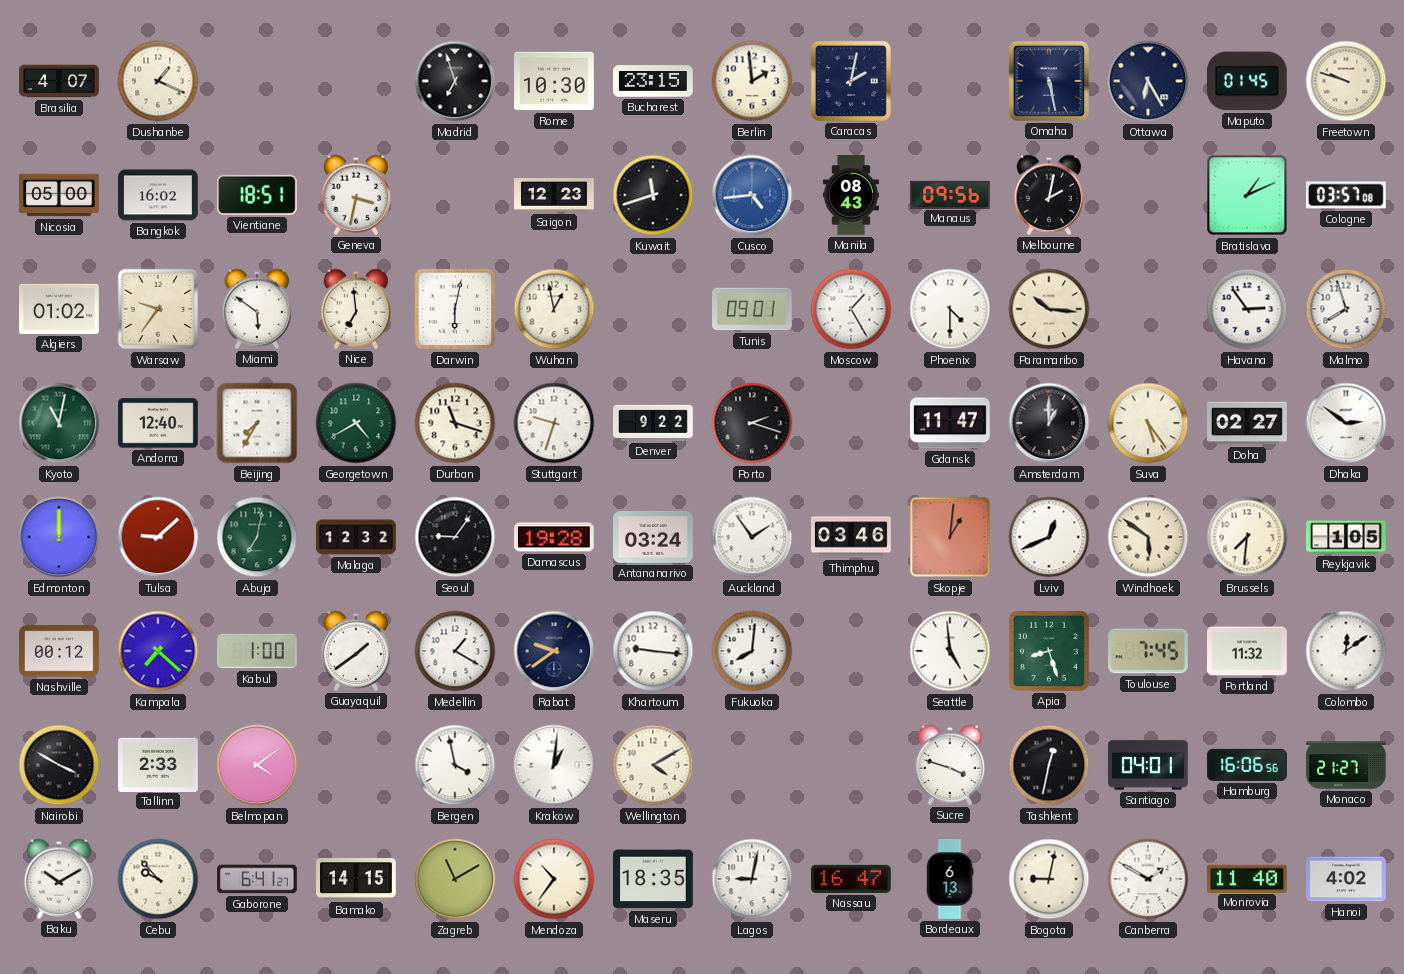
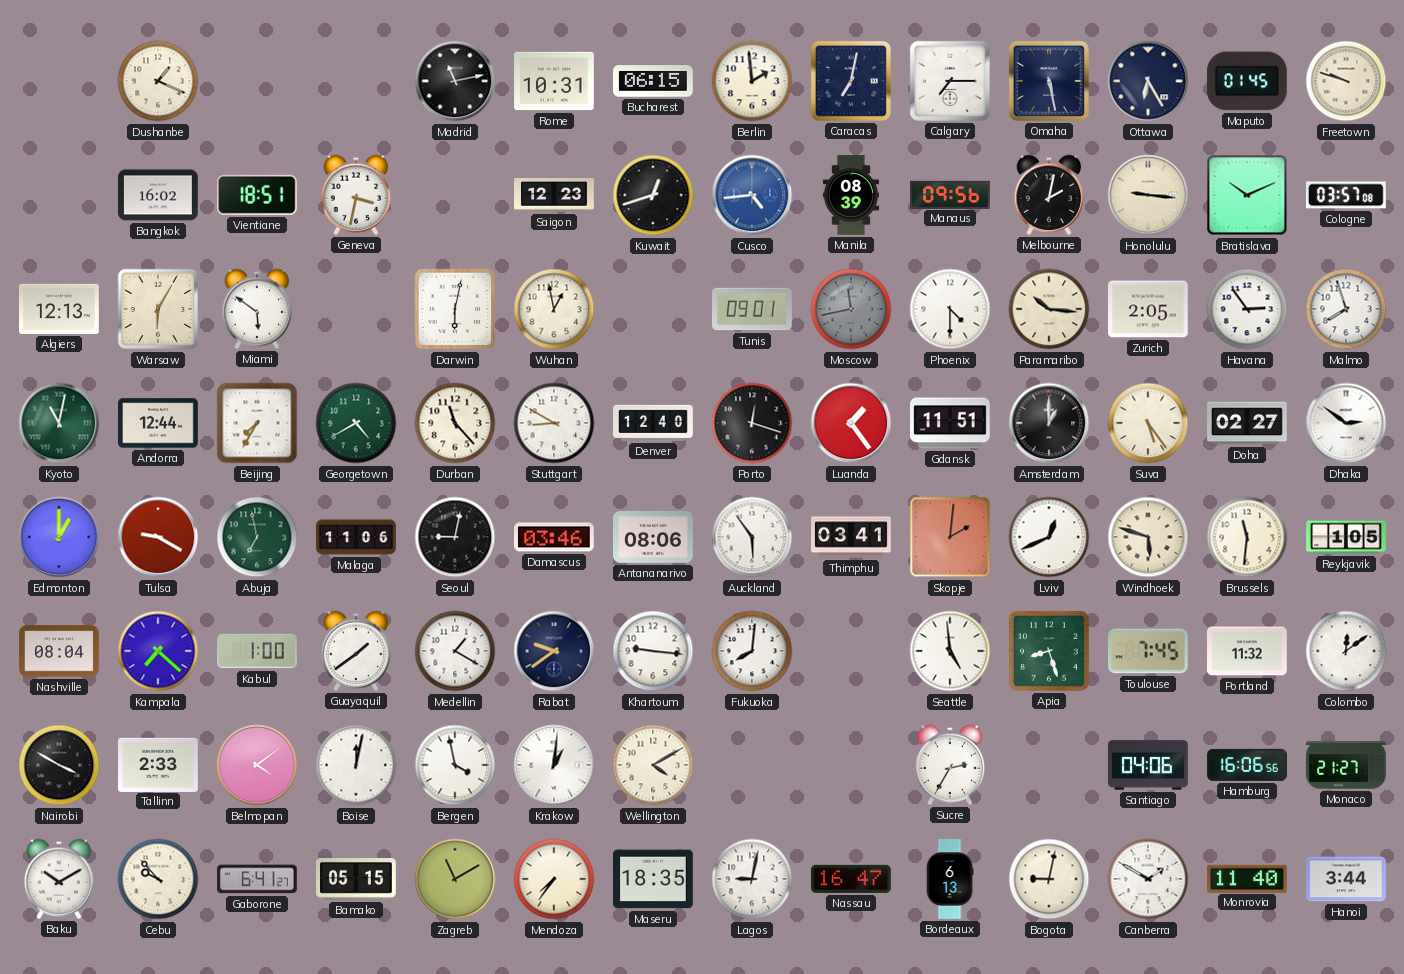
Brasilia: 4:07 -> none
Madrid: 6:57 -> 11:13
Rome: 10:30 -> 10:31
Bucharest: 23:15 -> 06:15
Caracas: 2:02 -> 7:02
Calgary: none -> 7:15
Nicosia: 05:00 -> none
Kuwait: 11:42 -> 12:42
Manila: 08:43 -> 08:39
Honolulu: none -> 9:16
Bratislava: 1:11 -> 10:11
Algiers: 01:02 -> 12:13
Warsaw: 9:36 -> 6:05
Nice: 6:59 -> none
Moscow: 1:25 -> 11:43
Moscow dial: white -> grey
Zurich: none -> 2:05
Andorra: 12:40 -> 12:44
Durban: 11:18 -> 11:23
Stuttgart: 9:33 -> 8:50
Denver: 9:22 -> 12:40
Porto: 2:18 -> 12:18
Luanda: none -> 1:24
Gdansk: 11:47 -> 11:51
Edmonton: 12:00 -> 1:00
Tulsa: 9:08 -> 9:20
Abuja: 7:02 -> 6:58
Malaga: 12:32 -> 11:06
Seoul: 9:06 -> 9:02
Damascus: 19:28 -> 03:46
Antananarivo: 03:24 -> 08:06
Auckland: 1:54 -> 5:54
Thimphu: 03:46 -> 03:41
Skopje: 1:01 -> 2:01
Windhoek: 5:51 -> 5:48
Brussels: 7:31 -> 11:31
Nashville: 00:12 -> 08:04
Boise: none -> 12:02
Sucre: 3:48 -> 2:35
Tashkent: 12:32 -> none
Santiago: 04:01 -> 04:06
Bamako: 14:15 -> 05:15
Mendoza: 10:36 -> 7:36
Hanoi: 4:02 -> 3:44
